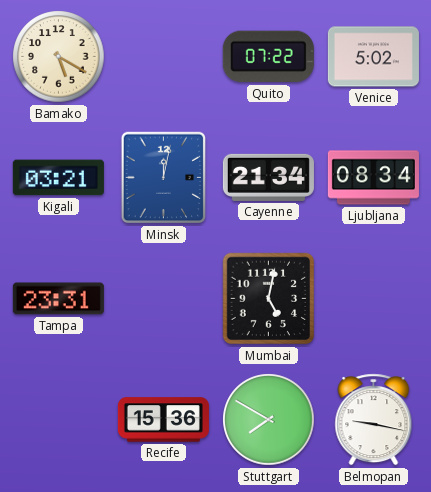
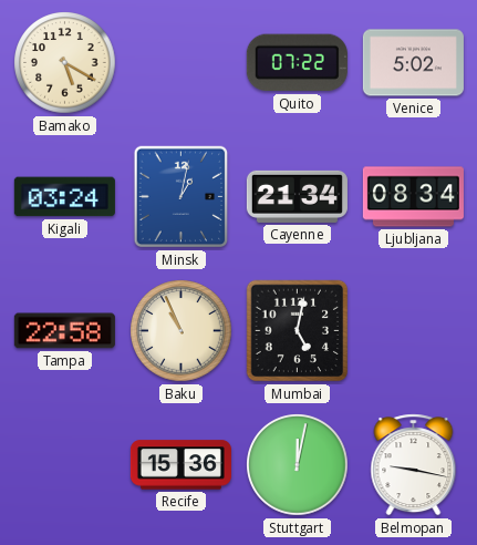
Kigali: 03:21 -> 03:24
Minsk: 12:02 -> 1:02
Tampa: 23:31 -> 22:58
Baku: none -> 10:56
Stuttgart: 7:50 -> 12:02
